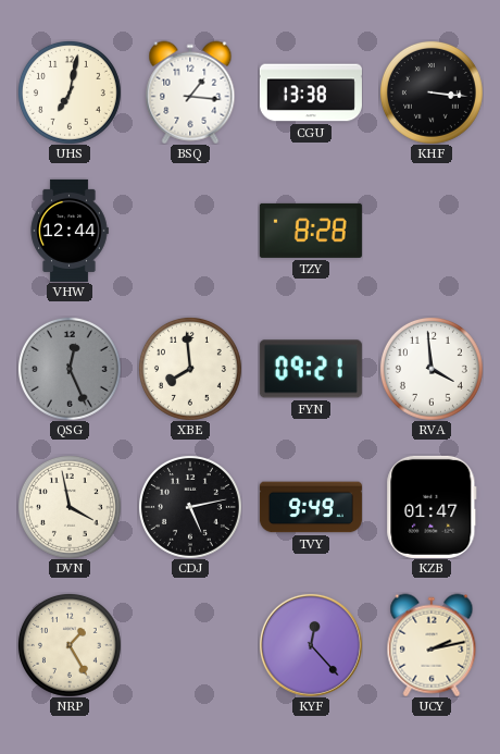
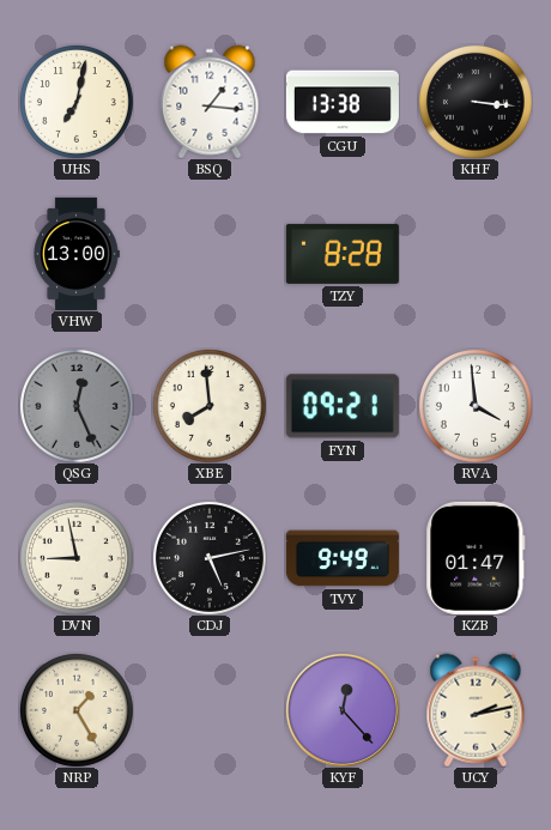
VHW: 12:44 -> 13:00
DVN: 3:58 -> 8:58
